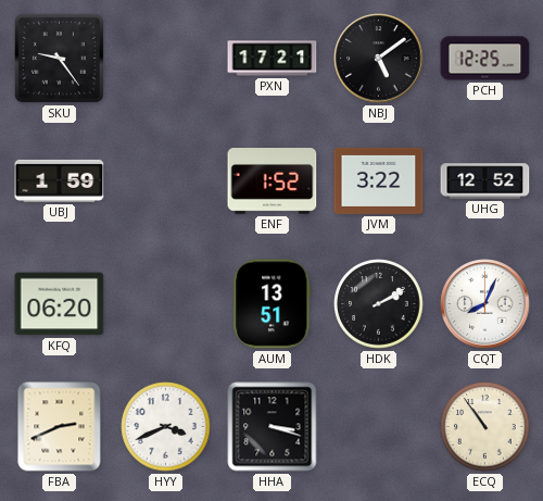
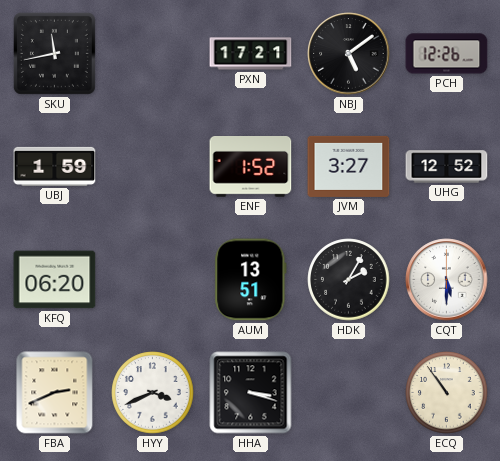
SKU: 9:24 -> 11:43
PCH: 12:25 -> 12:26
JVM: 3:22 -> 3:27
HDK: 2:10 -> 2:05
CQT: 8:04 -> 5:30
